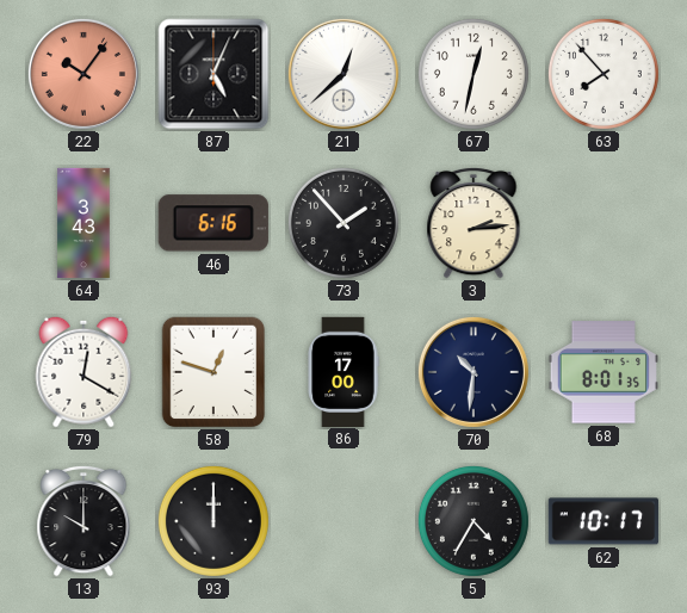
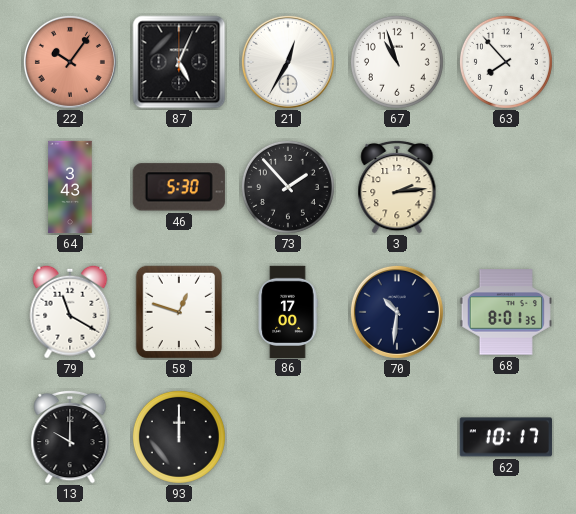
21: 12:38 -> 12:35
67: 12:32 -> 10:57
46: 6:16 -> 5:30
79: 12:20 -> 11:20
5: 4:35 -> none
